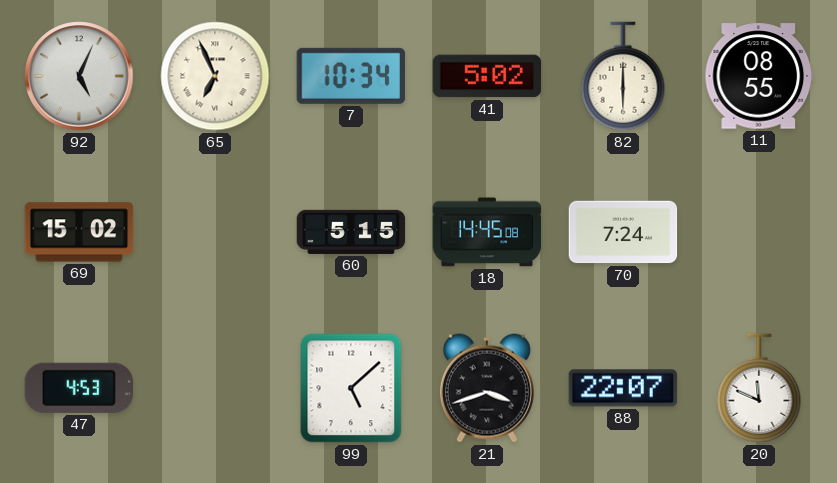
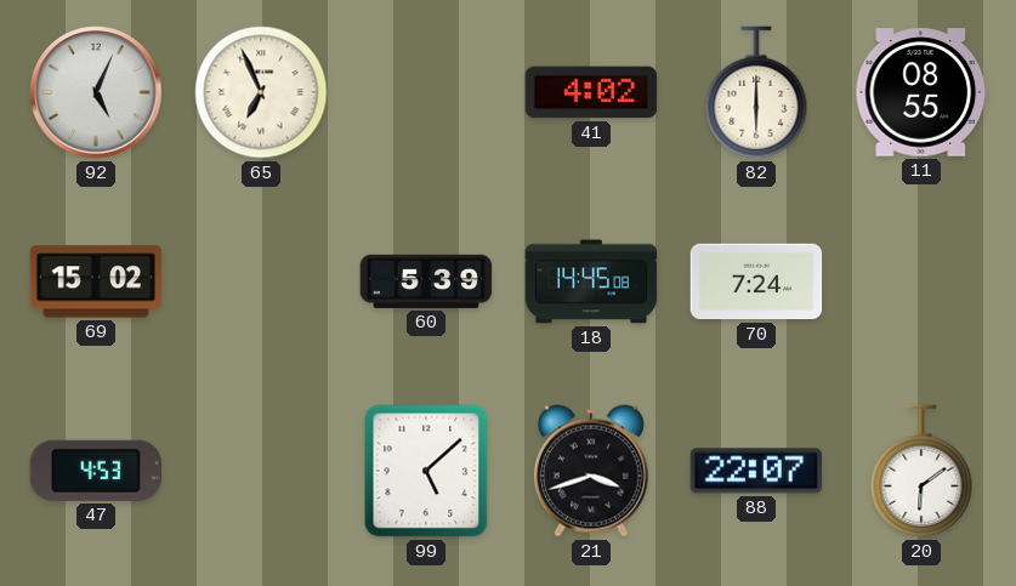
7: 10:34 -> none
41: 5:02 -> 4:02
60: 5:15 -> 5:39
20: 11:49 -> 6:09
